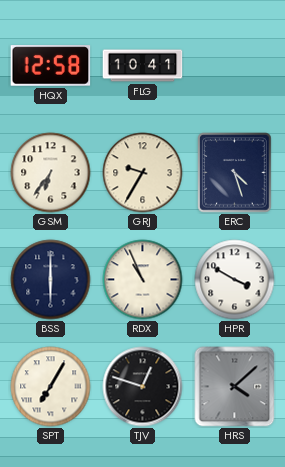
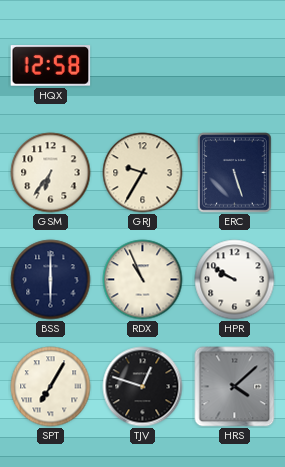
FLG: 10:41 -> none
ERC: 4:27 -> 5:27
HPR: 3:50 -> 9:50
